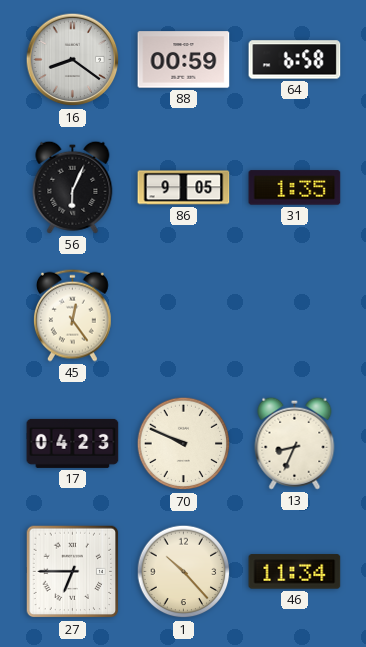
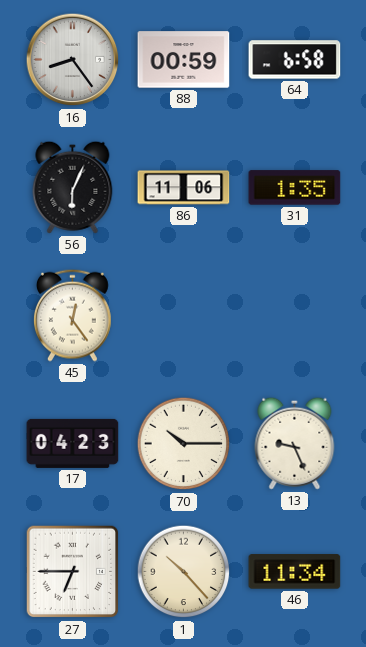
16: 8:21 -> 8:24
86: 9:05 -> 11:06
70: 9:49 -> 10:15
13: 8:34 -> 9:26
